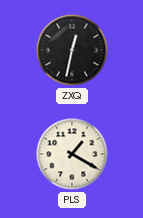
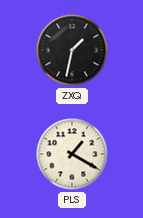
ZXQ: 12:32 -> 1:32
